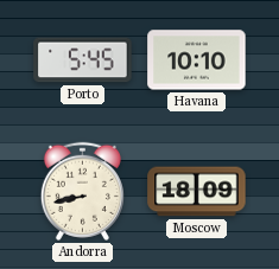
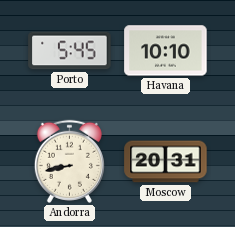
Moscow: 18:09 -> 20:31
